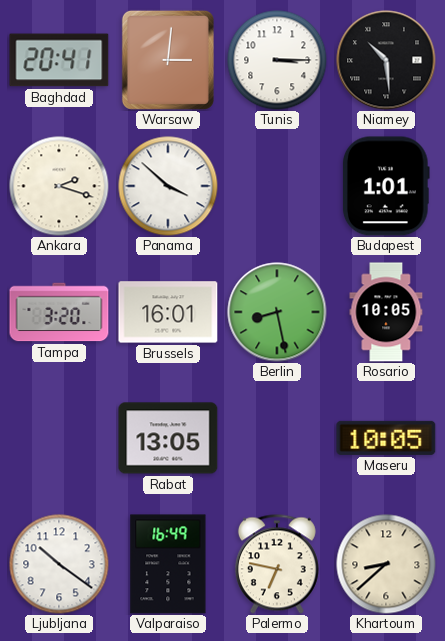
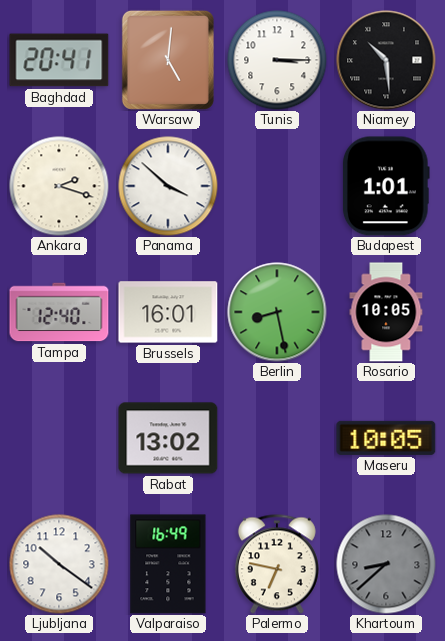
Warsaw: 3:01 -> 5:01
Tampa: 3:20 -> 12:40
Rabat: 13:05 -> 13:02
Khartoum dial: cream -> grey
